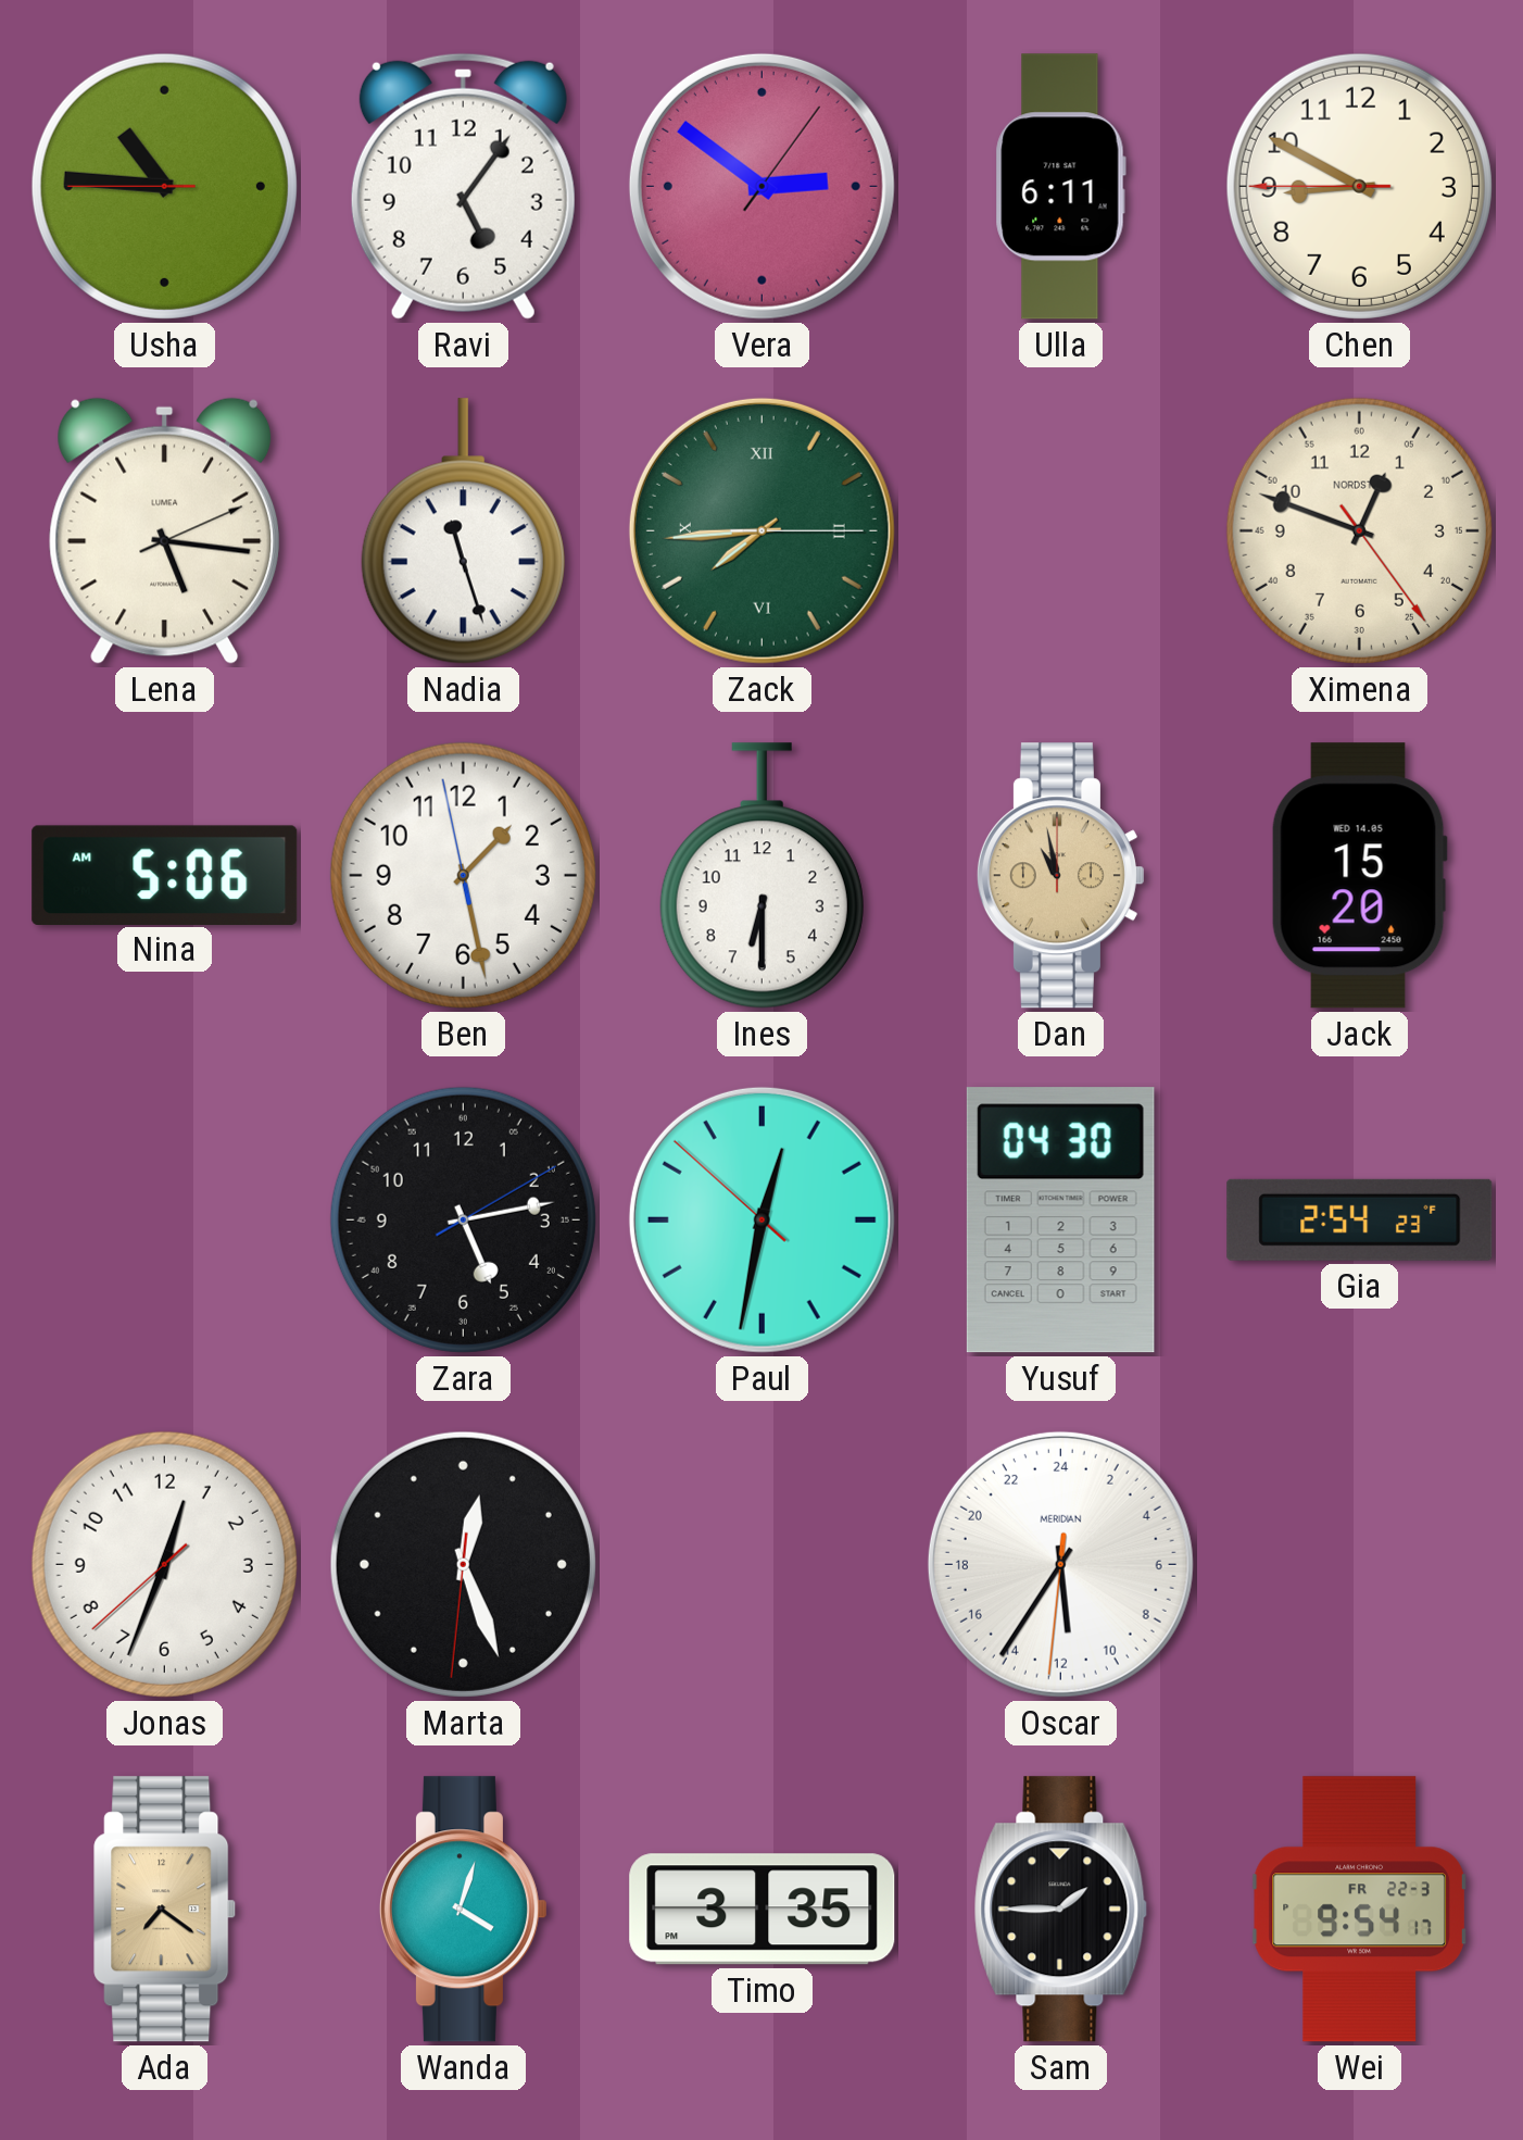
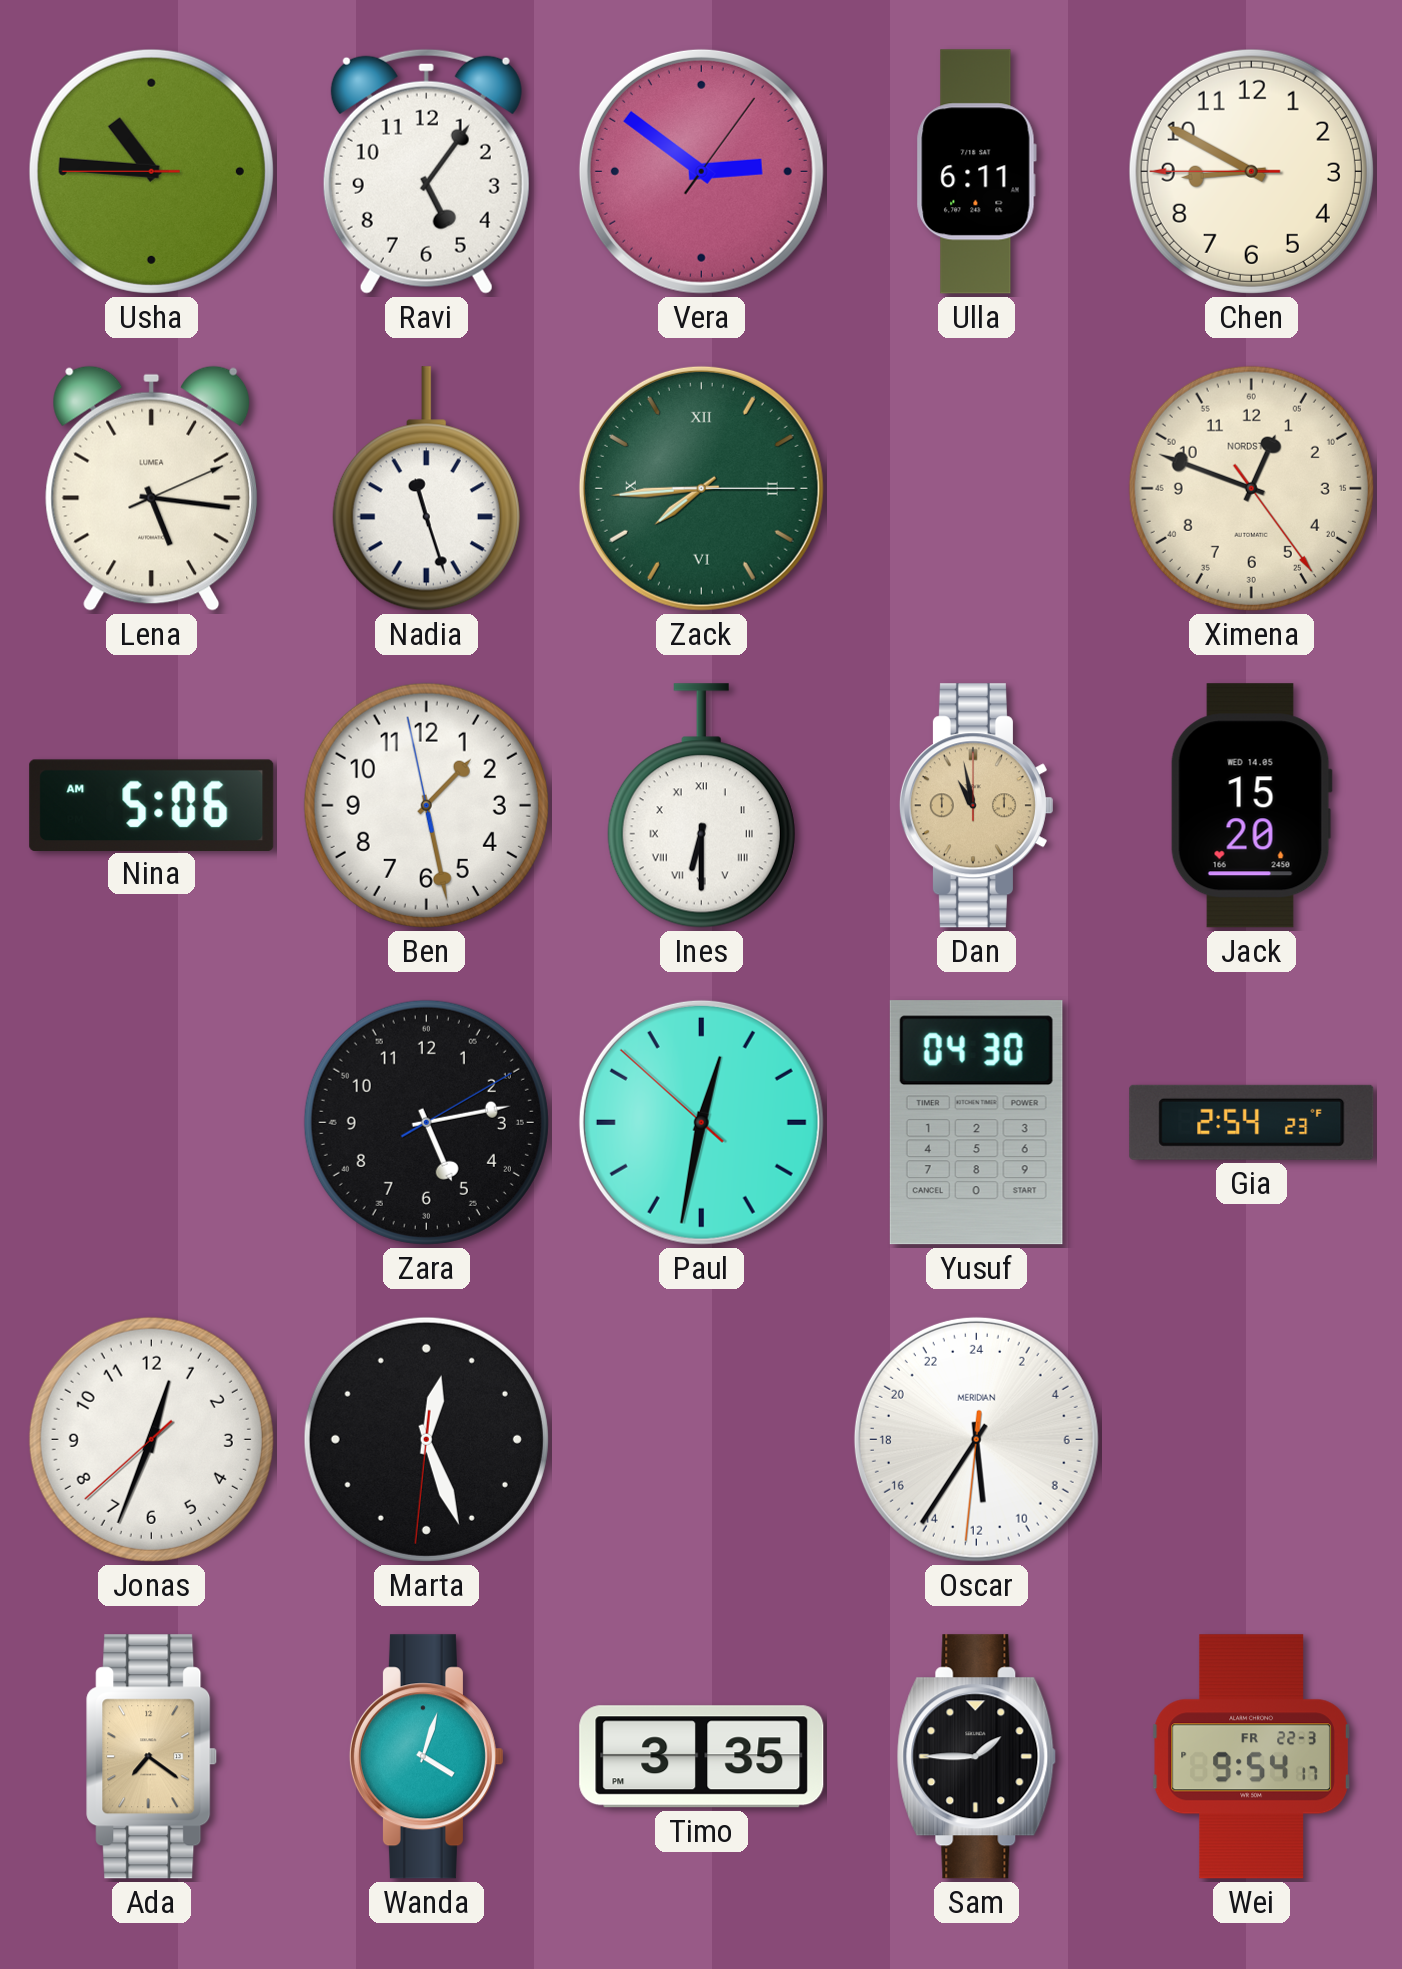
Ines numerals: Arabic -> Roman
